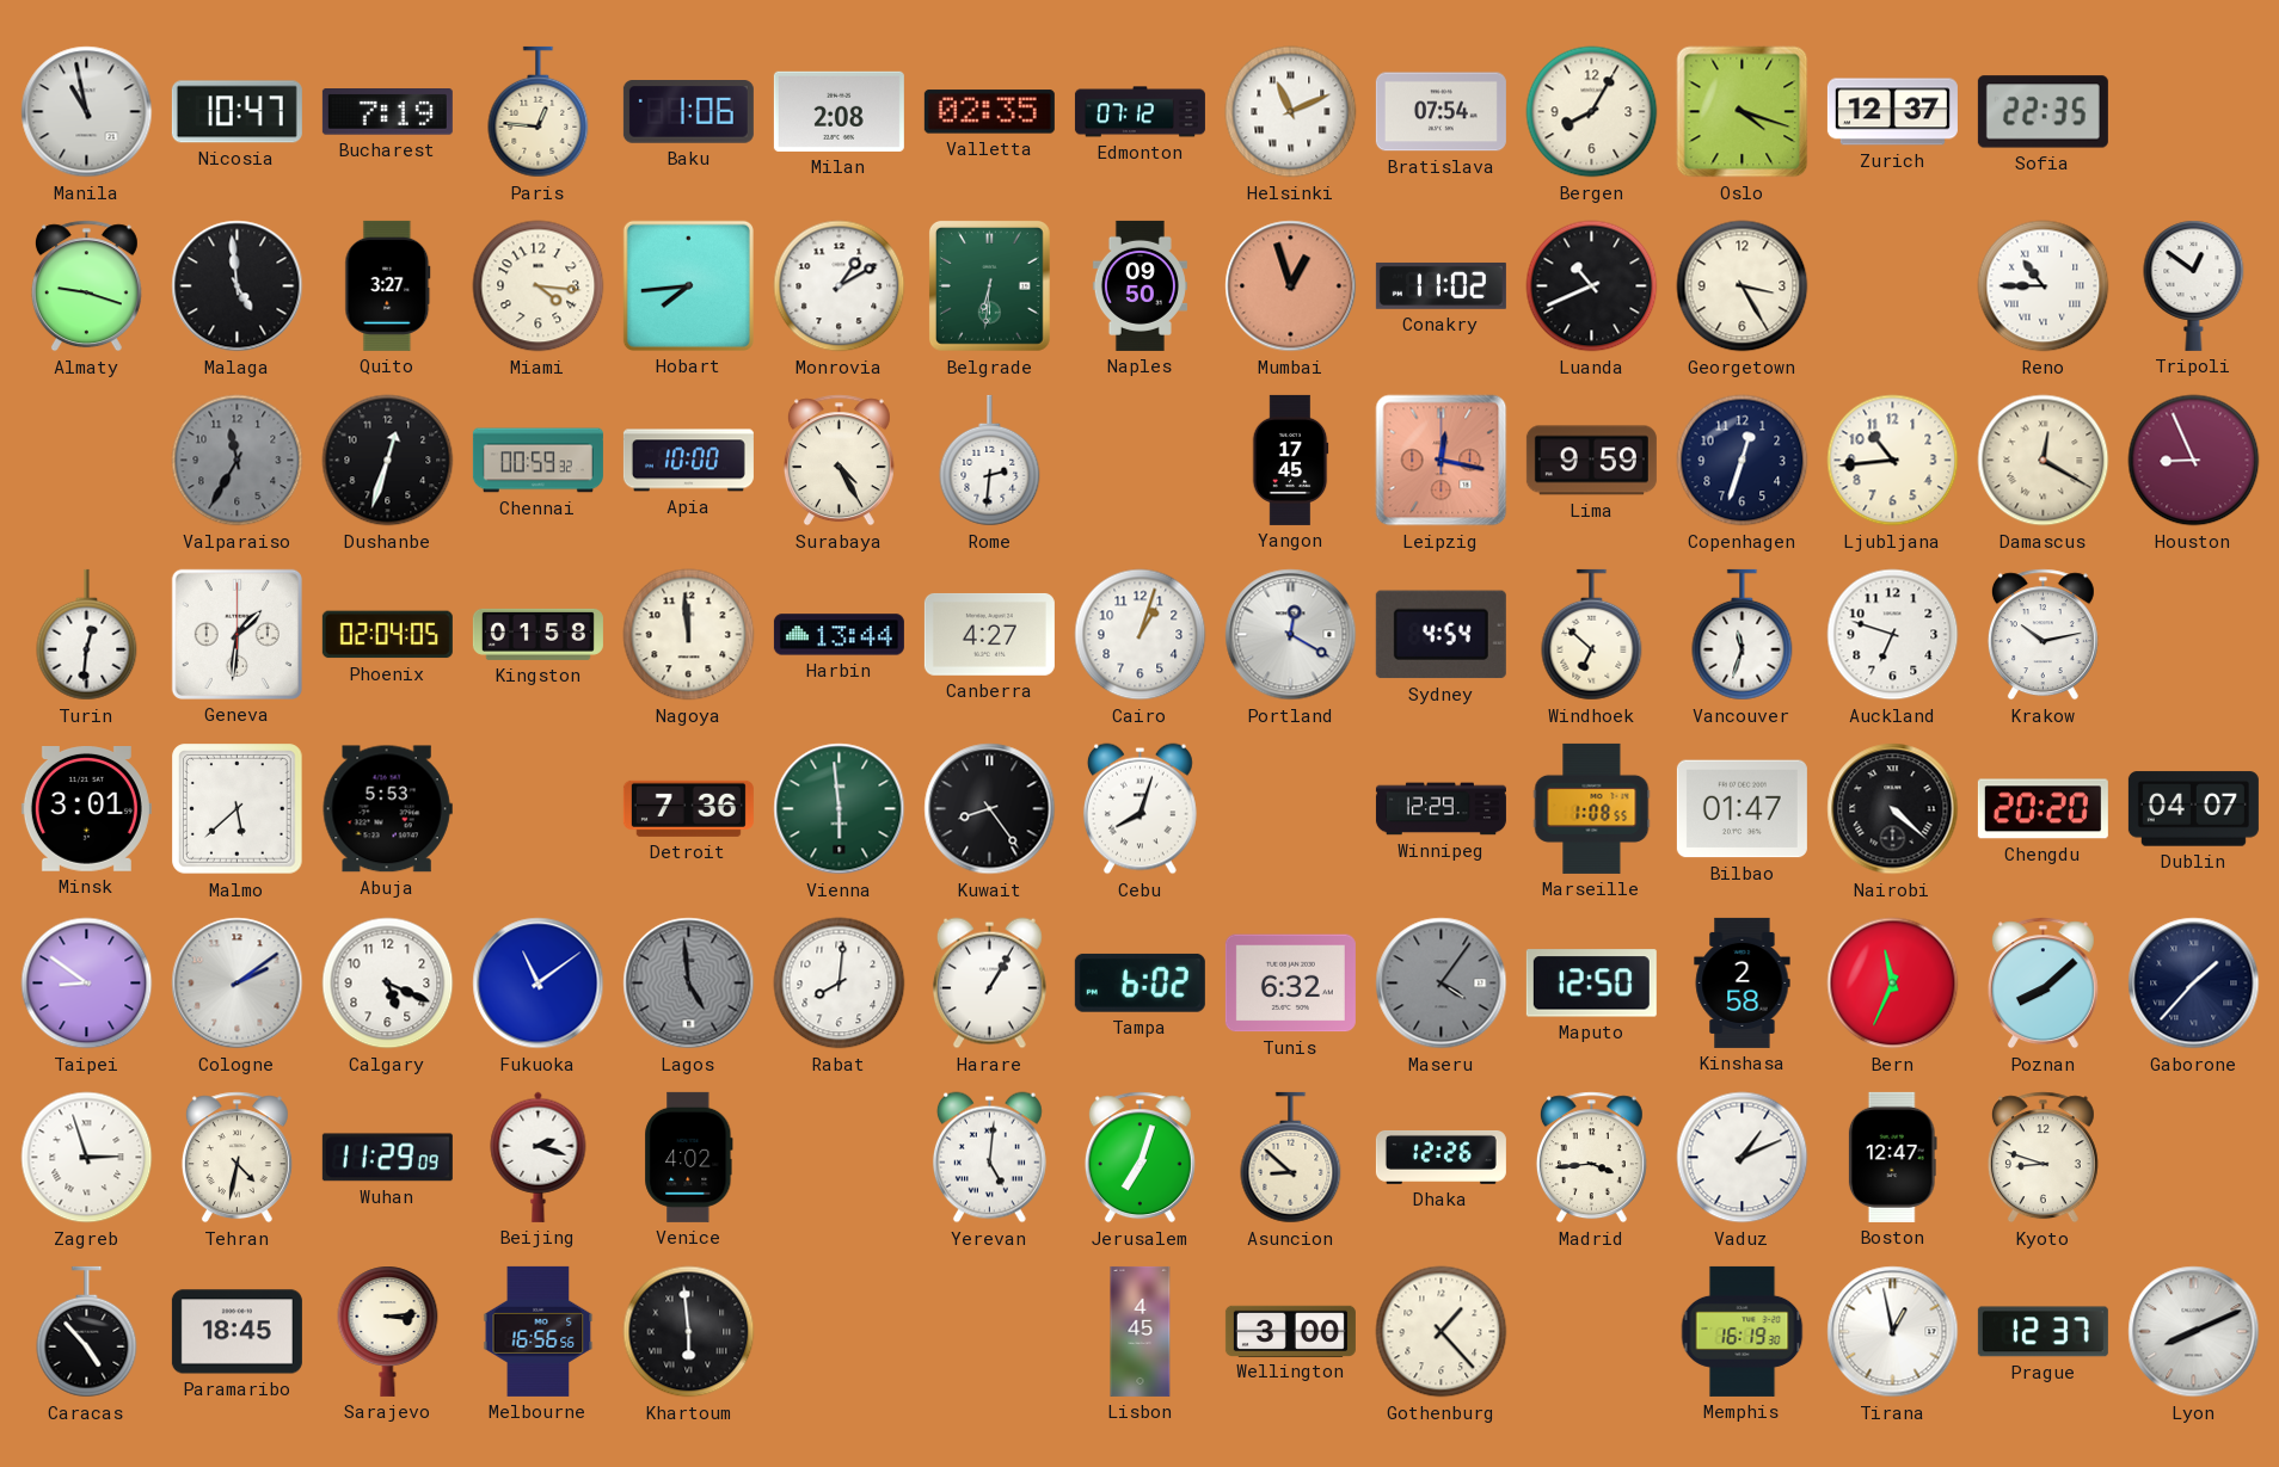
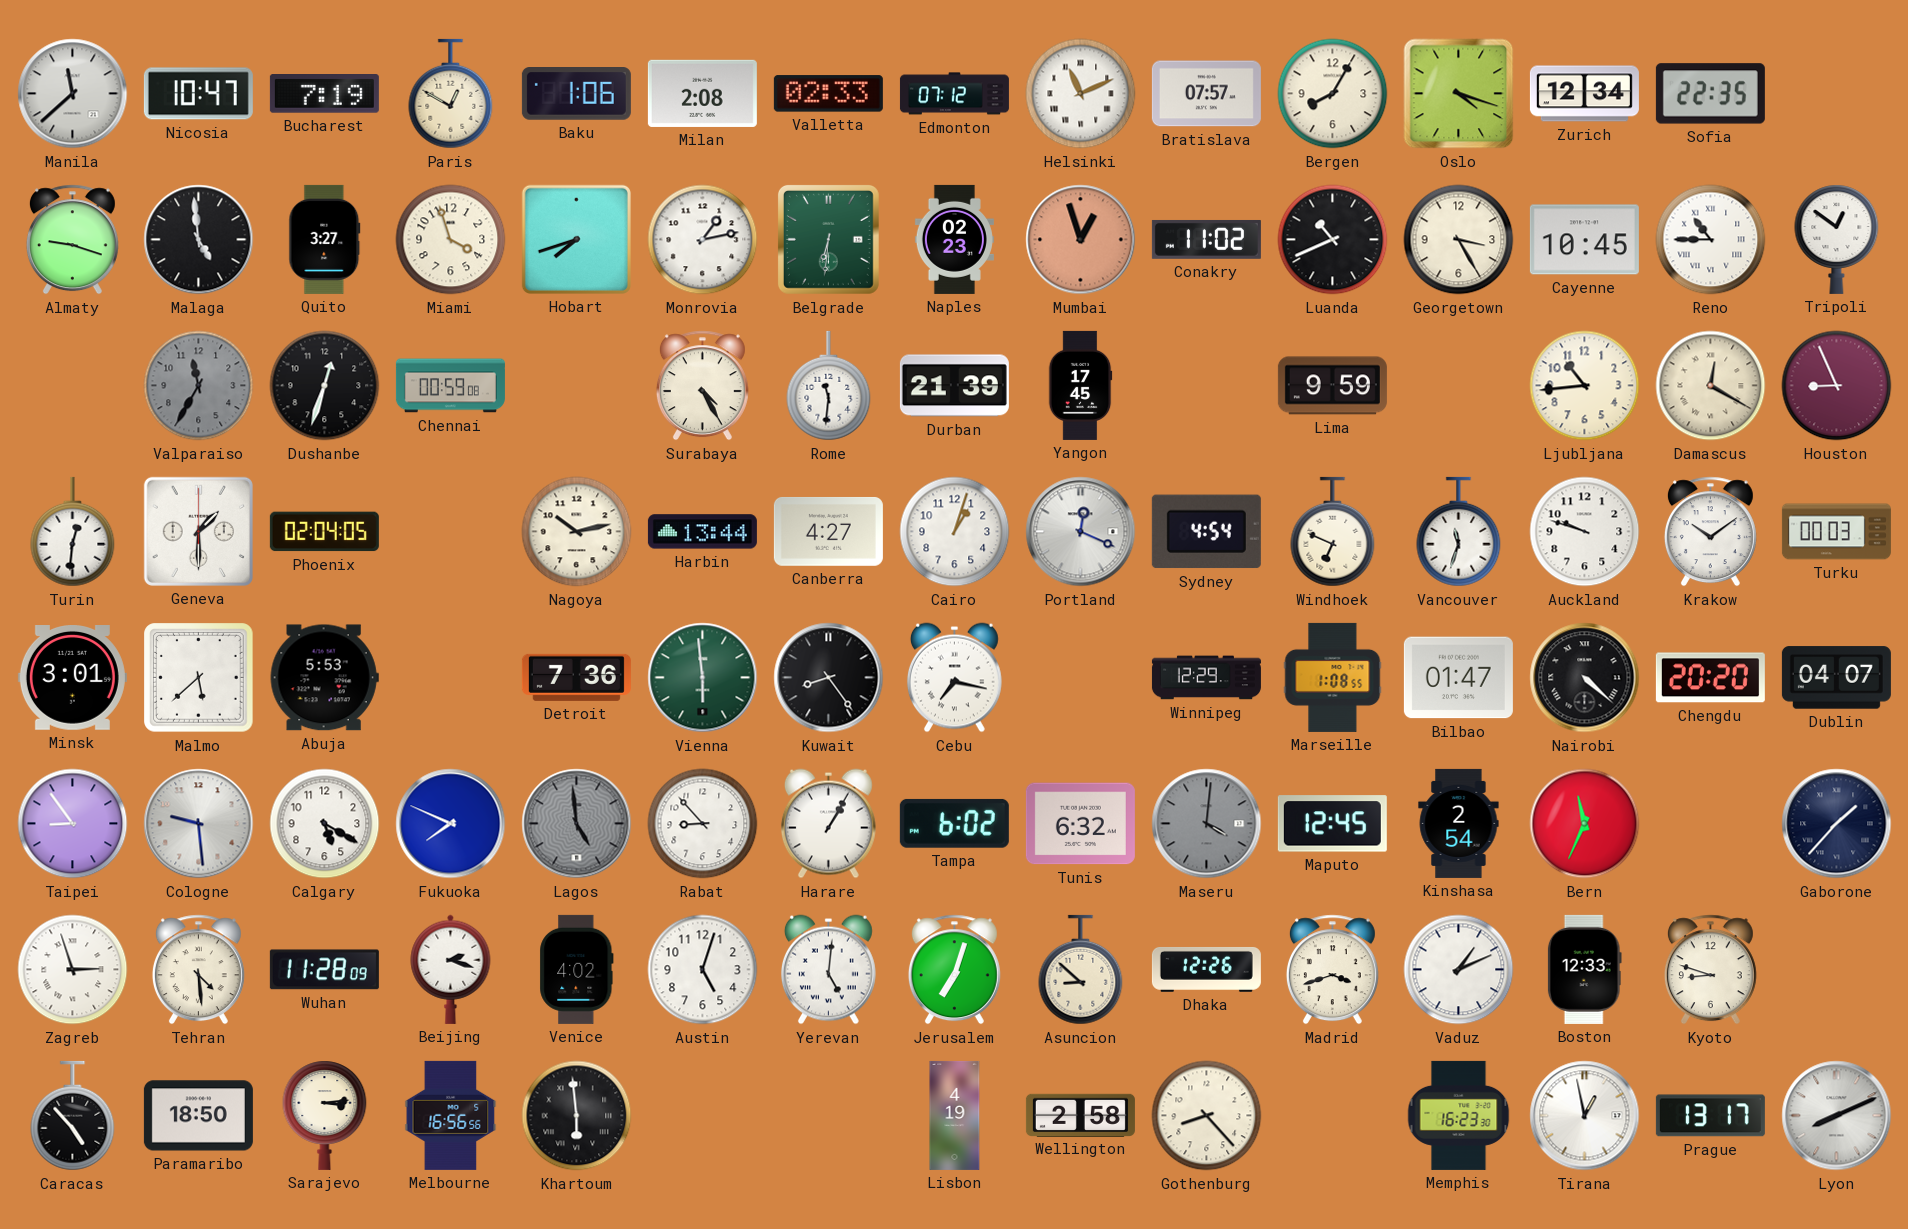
Manila: 10:58 -> 11:38
Paris: 12:46 -> 12:50
Valletta: 02:35 -> 02:33
Bratislava: 07:54 -> 07:57
Zurich: 12:37 -> 12:34
Miami: 4:16 -> 3:57
Hobart: 7:44 -> 7:42
Monrovia: 1:10 -> 1:13
Naples: 09:50 -> 02:23
Cayenne: none -> 10:45
Chennai: 00:59:32 -> 00:59:08
Apia: 10:00 -> none
Rome: 2:31 -> 11:31
Durban: none -> 21:39
Leipzig: 12:17 -> none
Copenhagen: 12:33 -> none
Geneva: 1:31 -> 1:30
Kingston: 01:58 -> none
Nagoya: 11:59 -> 10:13
Portland: 12:20 -> 12:19
Windhoek: 6:52 -> 6:49
Auckland: 6:48 -> 9:48
Krakow: 10:13 -> 10:09
Turku: none -> 00:03
Cebu: 8:03 -> 7:17
Taipei: 8:51 -> 8:54
Cologne: 2:09 -> 9:29
Calgary: 5:19 -> 5:20
Fukuoka: 11:09 -> 7:49
Rabat: 8:01 -> 8:53
Maseru: 4:06 -> 4:01
Maputo: 12:50 -> 12:45
Kinshasa: 2:58 -> 2:54
Poznan: 8:08 -> none
Tehran: 4:32 -> 4:29
Wuhan: 11:29 -> 11:28
Austin: none -> 5:03
Madrid: 3:44 -> 3:42
Boston: 12:47 -> 12:33
Paramaribo: 18:45 -> 18:50
Lisbon: 4:45 -> 4:19
Wellington: 3:00 -> 2:58
Gothenburg: 1:23 -> 8:23
Memphis: 16:19 -> 16:23
Prague: 12:37 -> 13:17
